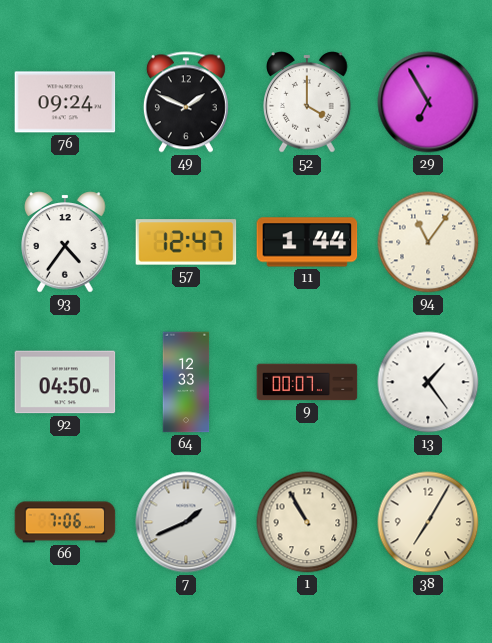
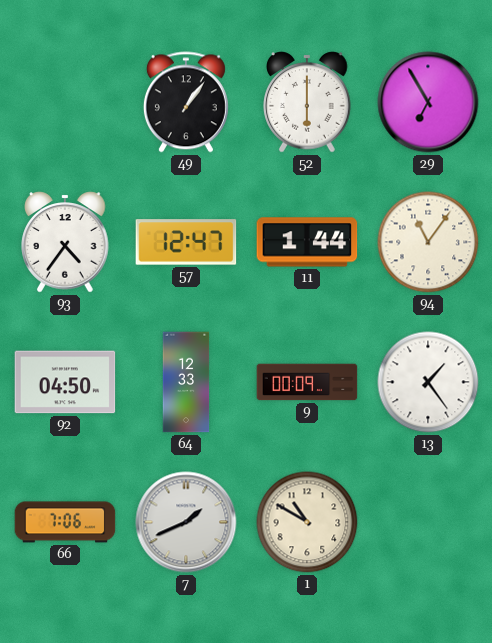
76: 09:24 -> none
49: 1:49 -> 1:06
52: 4:00 -> 6:00
9: 00:07 -> 00:09
1: 10:55 -> 10:50
38: 7:05 -> none
